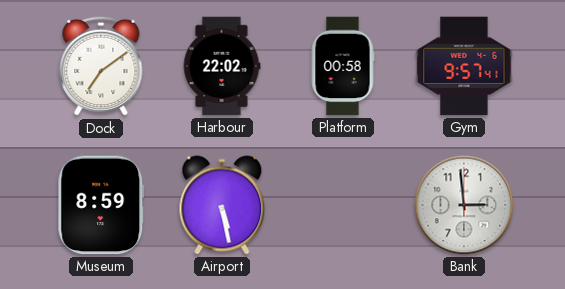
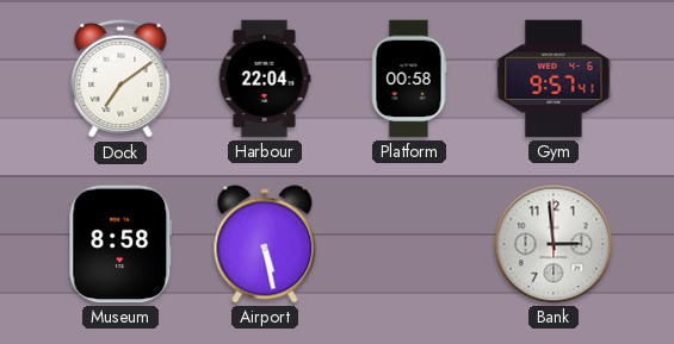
Harbour: 22:02 -> 22:04
Museum: 8:59 -> 8:58
